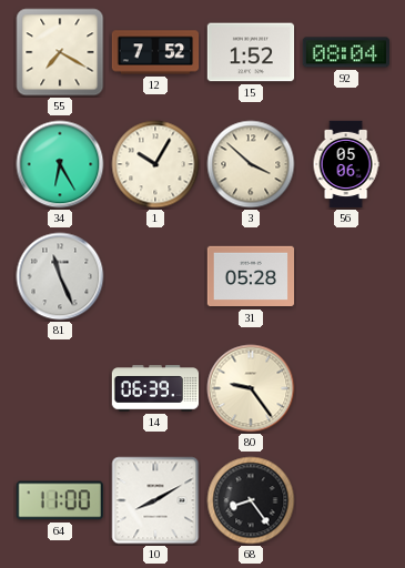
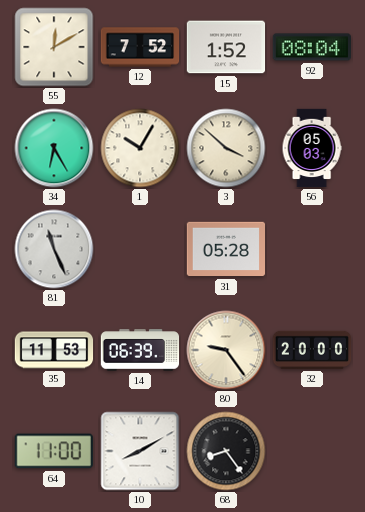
55: 7:20 -> 12:10
56: 05:06 -> 05:03
35: none -> 11:53
32: none -> 20:00
